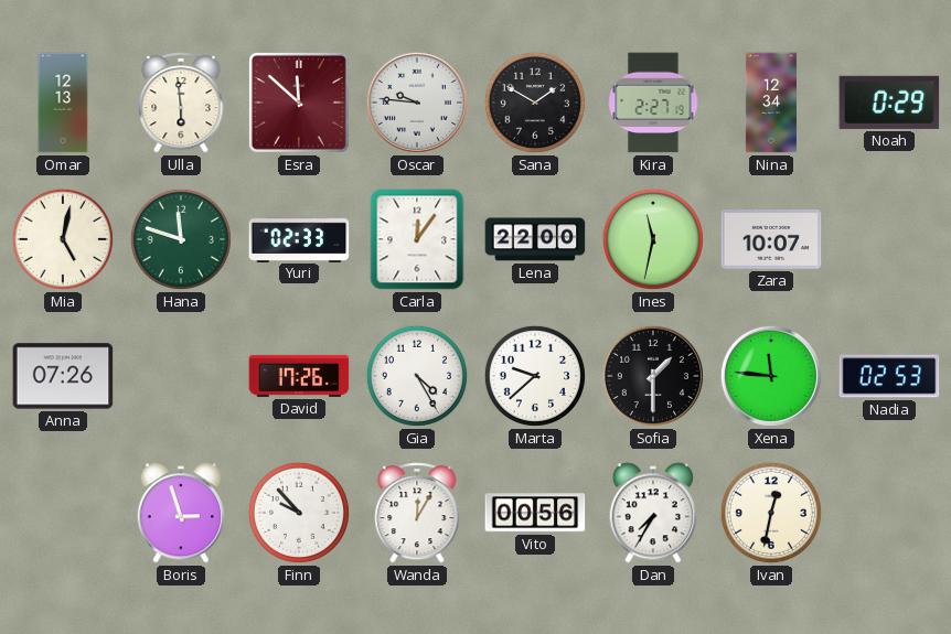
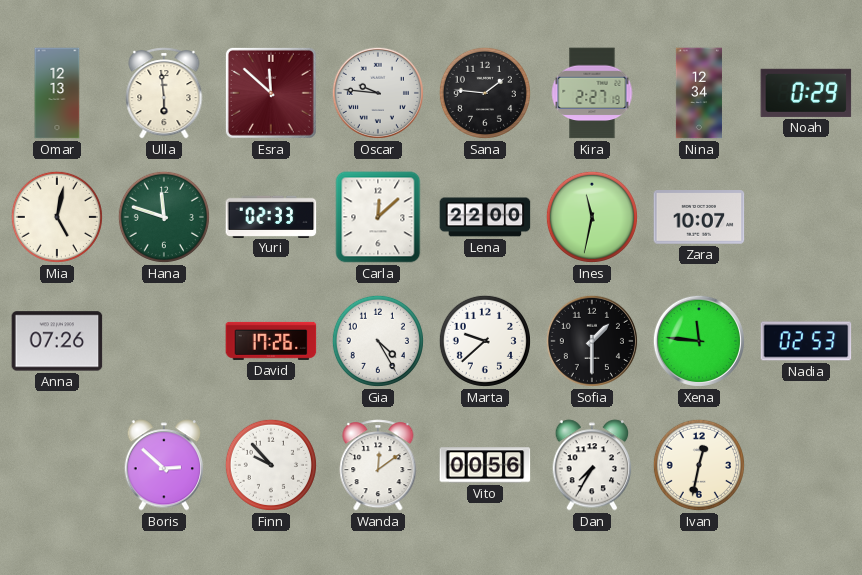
Sana: 1:50 -> 1:46
Carla: 12:06 -> 12:08
Boris: 2:57 -> 2:52
Wanda: 12:05 -> 12:09
